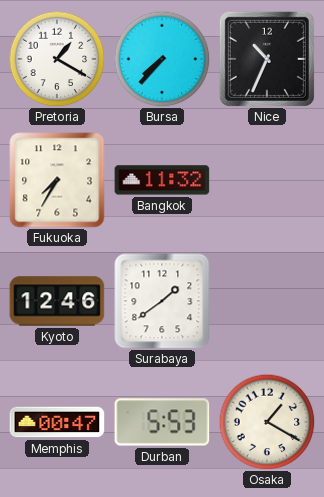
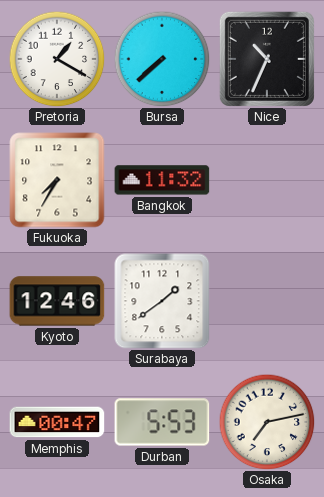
Bursa: 7:37 -> 7:38
Osaka: 1:20 -> 7:13
